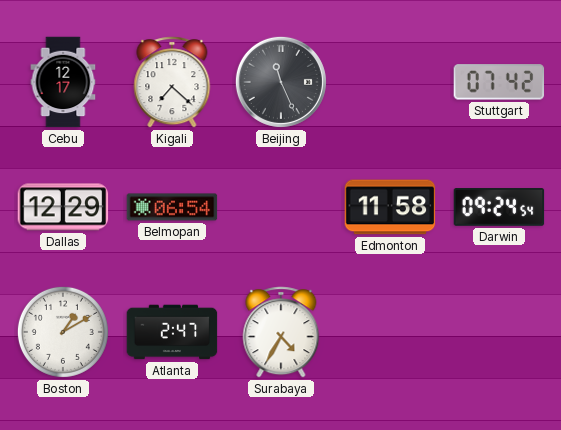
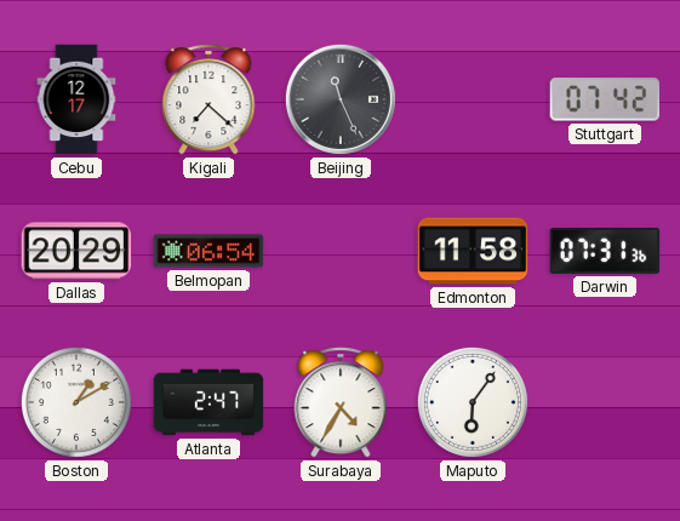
Dallas: 12:29 -> 20:29
Darwin: 09:24 -> 07:31
Maputo: none -> 6:06
